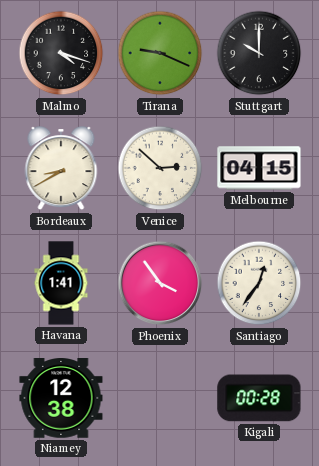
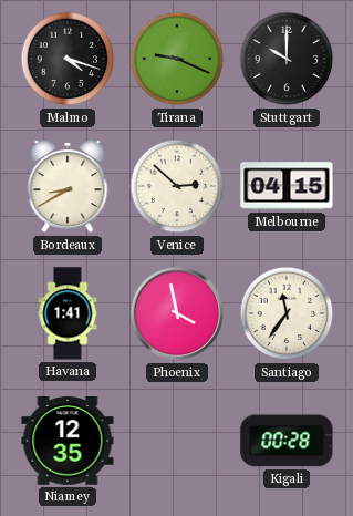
Phoenix: 3:54 -> 3:58
Santiago: 12:36 -> 11:36
Niamey: 12:38 -> 12:35
